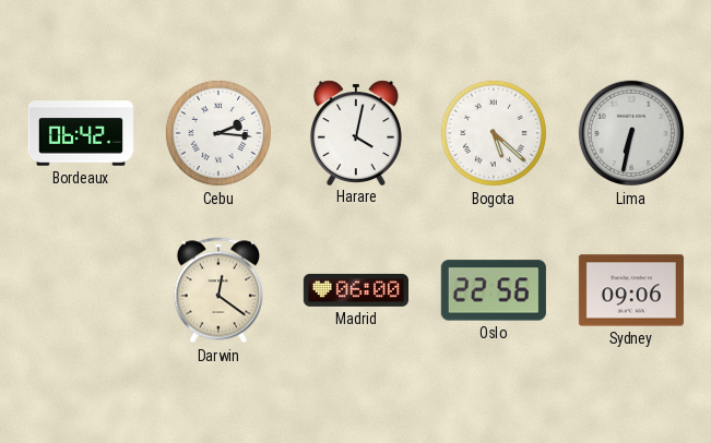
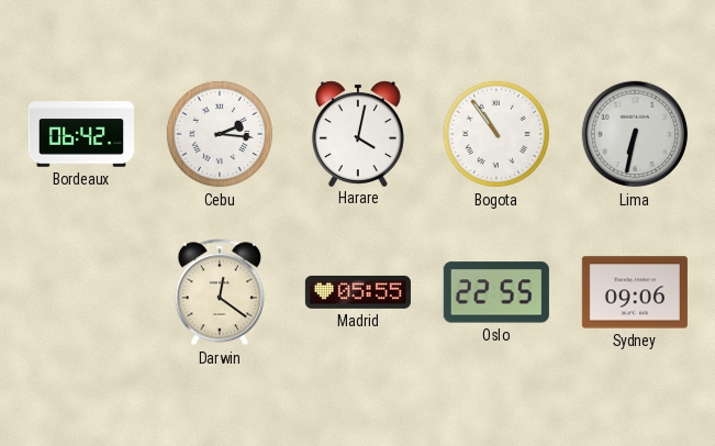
Bogota: 5:22 -> 10:54
Madrid: 06:00 -> 05:55
Oslo: 22:56 -> 22:55
